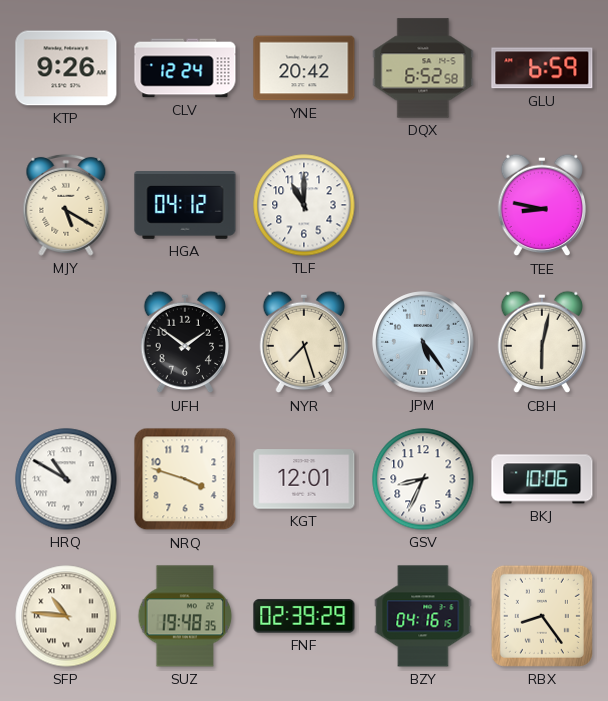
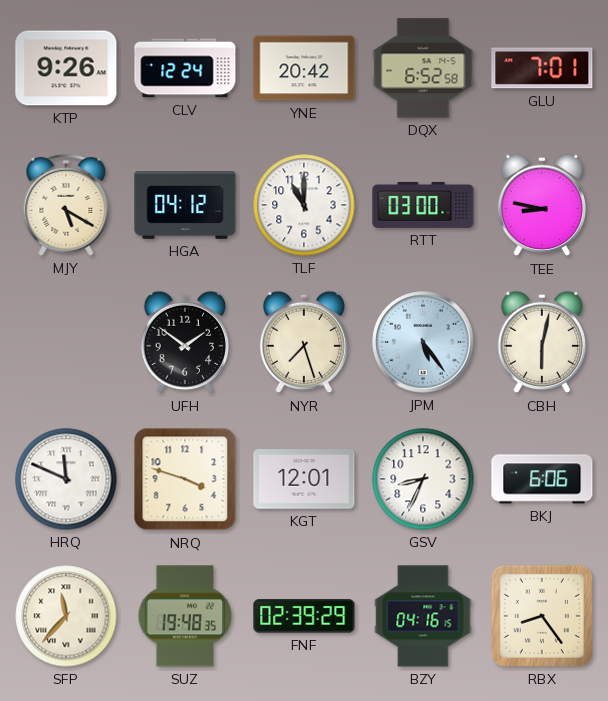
GLU: 6:59 -> 7:01
RTT: none -> 03:00
HRQ: 10:50 -> 11:49
BKJ: 10:06 -> 6:06
SFP: 10:46 -> 11:37
